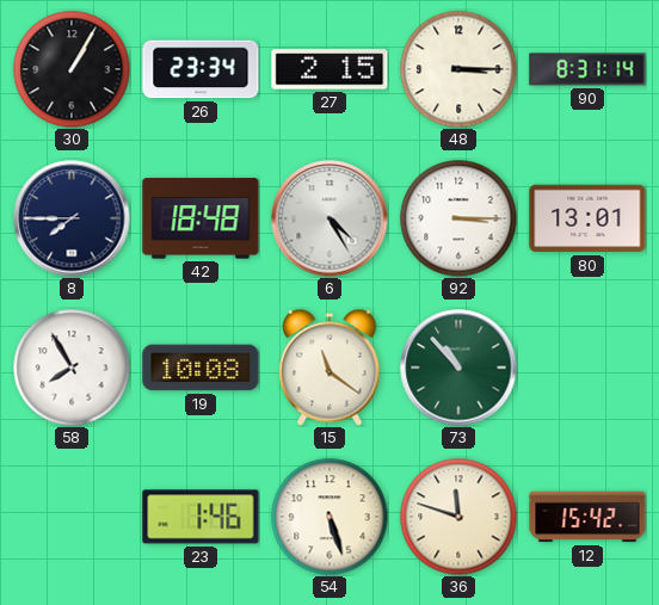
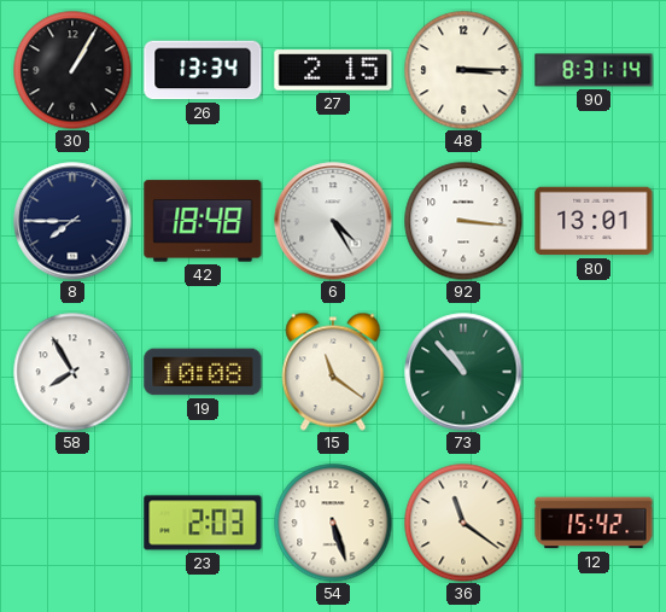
26: 23:34 -> 13:34
92: 3:15 -> 3:16
23: 1:46 -> 2:03
36: 11:48 -> 11:21
